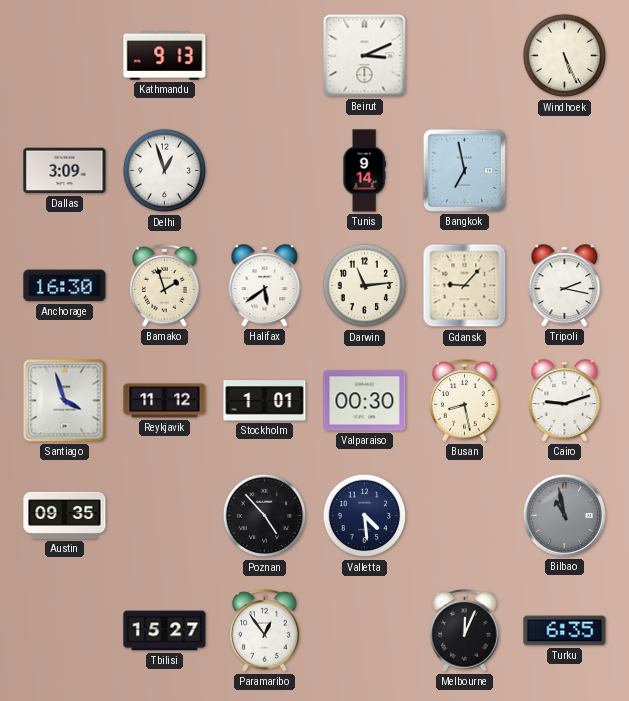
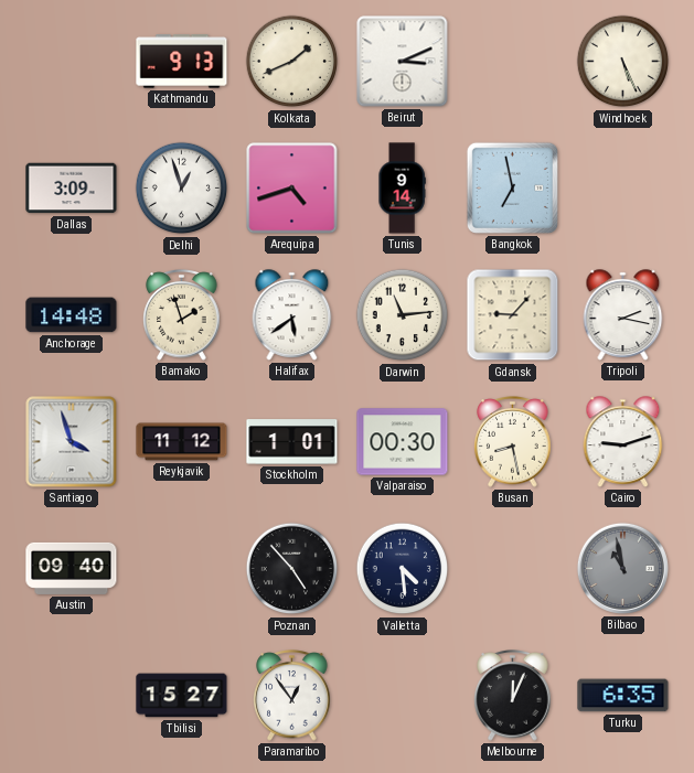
Kolkata: none -> 1:41
Arequipa: none -> 4:42
Anchorage: 16:30 -> 14:48
Austin: 09:35 -> 09:40
